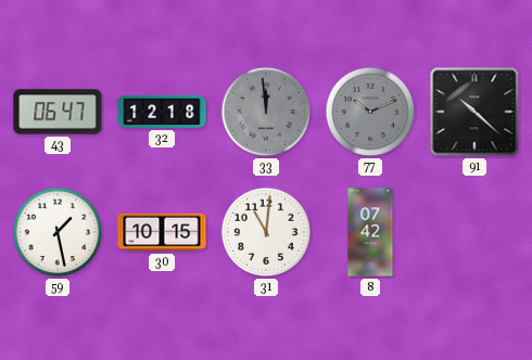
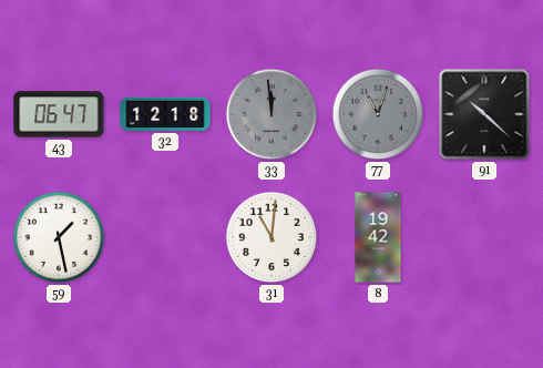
77: 10:11 -> 11:03
30: 10:15 -> none
8: 07:42 -> 19:42
